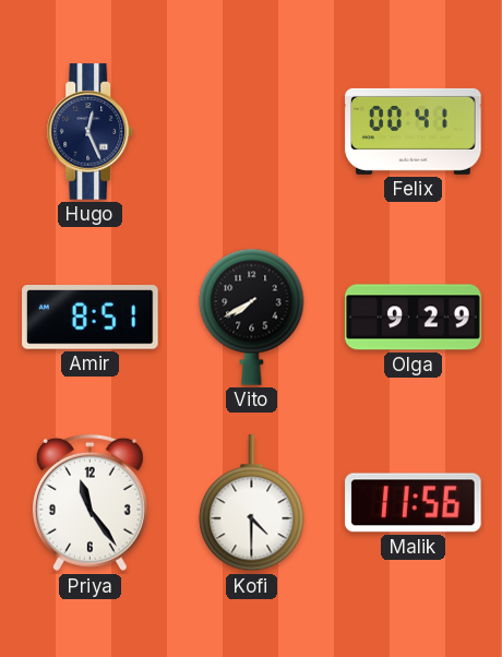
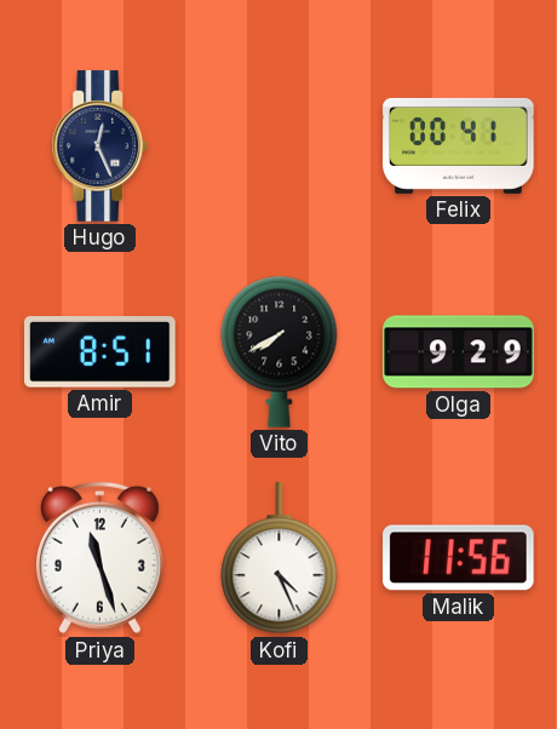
Priya: 11:24 -> 11:27
Kofi: 4:30 -> 4:26
